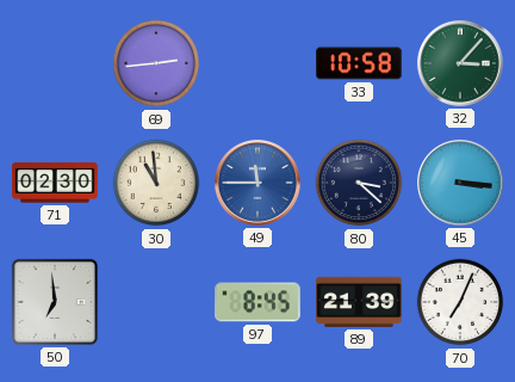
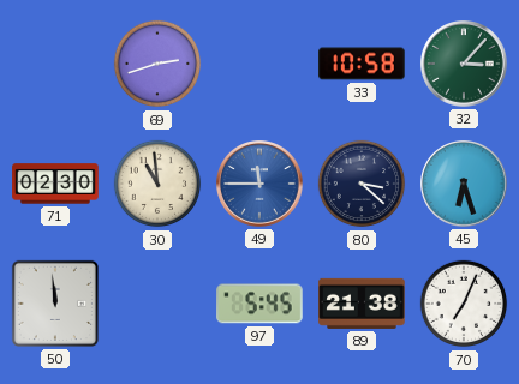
69: 2:44 -> 2:42
45: 3:16 -> 6:27
50: 6:59 -> 11:59
97: 8:45 -> 5:45
89: 21:39 -> 21:38
